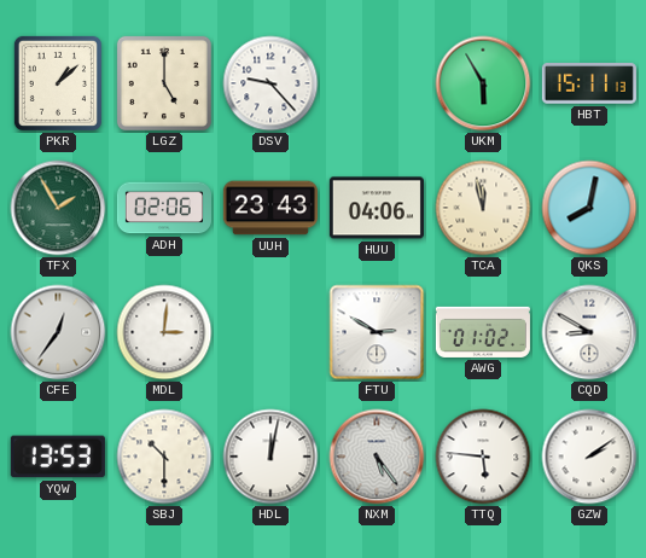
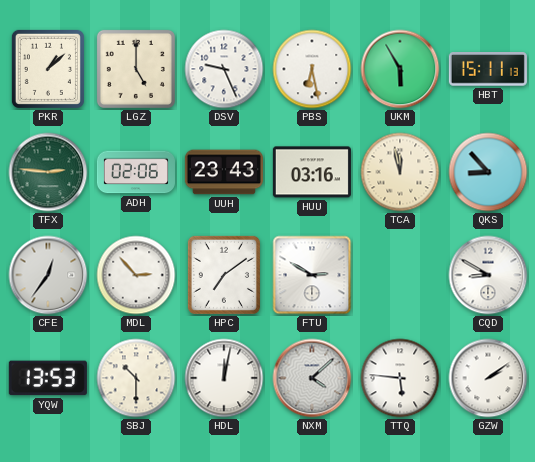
DSV: 9:23 -> 9:26
PBS: none -> 6:28
TFX: 1:55 -> 2:46
HUU: 04:06 -> 03:16
QKS: 8:02 -> 8:53
MDL: 3:01 -> 2:53
HPC: none -> 7:09
AWG: 01:02 -> none
NXM: 5:24 -> 4:08
